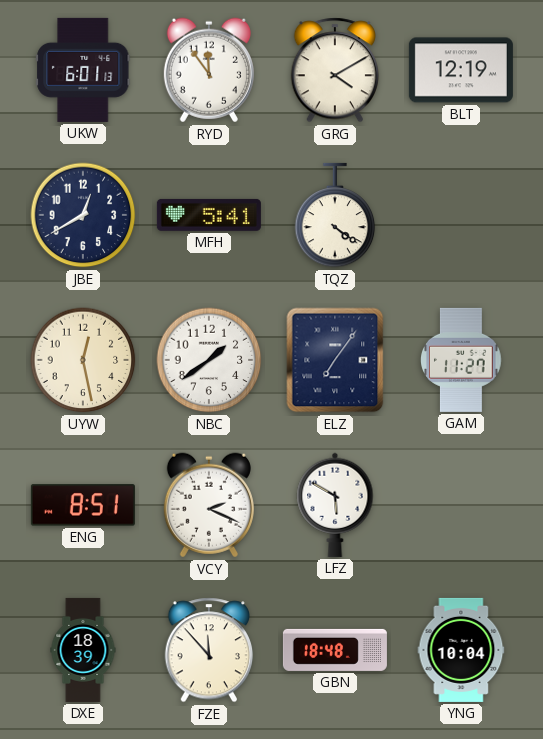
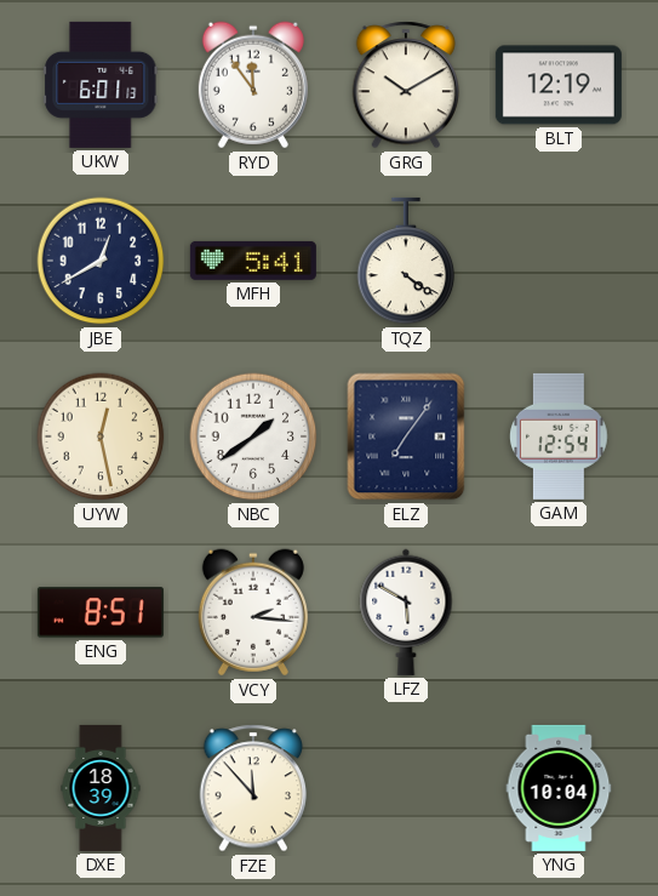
GRG: 4:10 -> 10:10
GAM: 11:27 -> 12:54
VCY: 2:19 -> 2:16
GBN: 18:48 -> none
